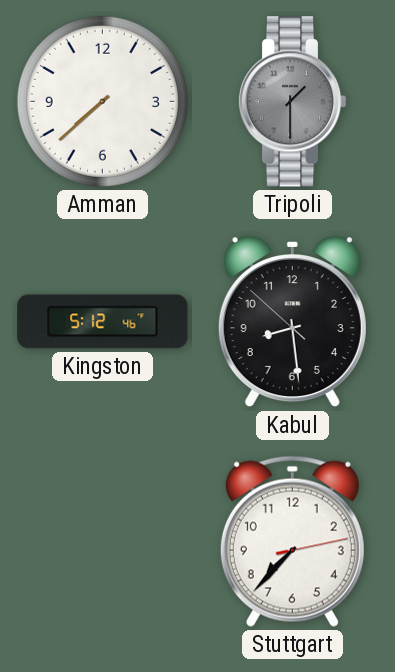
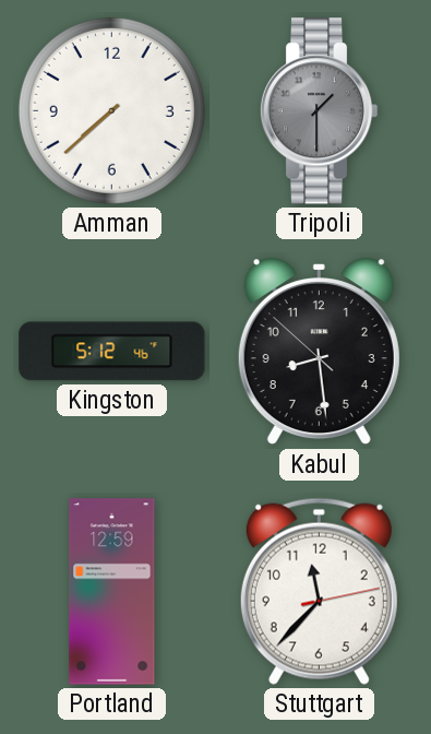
Portland: none -> 12:59
Stuttgart: 7:37 -> 11:37
